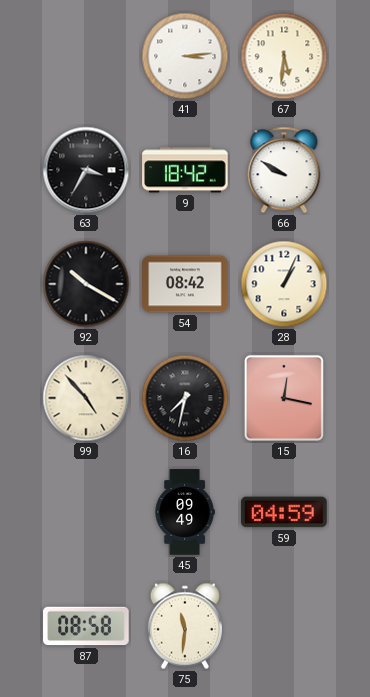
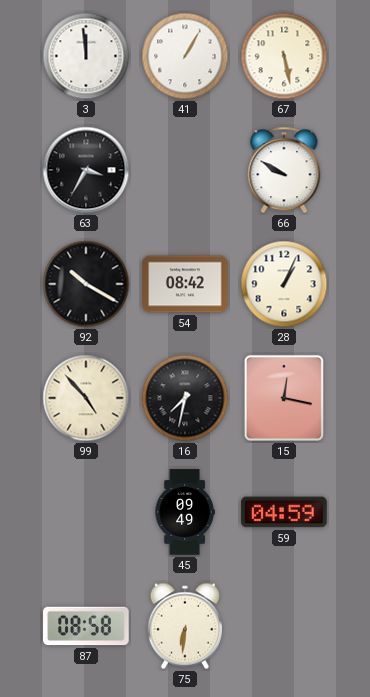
3: none -> 11:59
41: 3:14 -> 1:05
67: 5:31 -> 5:28
9: 18:42 -> none
75: 11:31 -> 6:31
